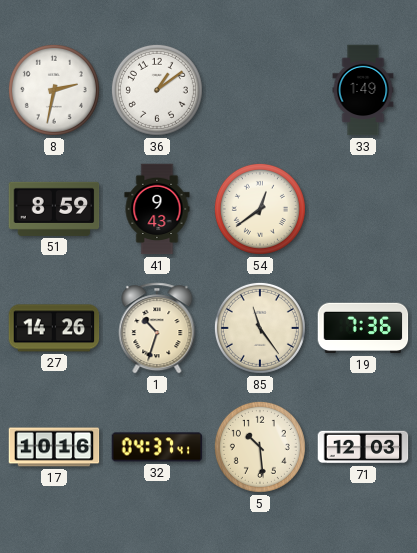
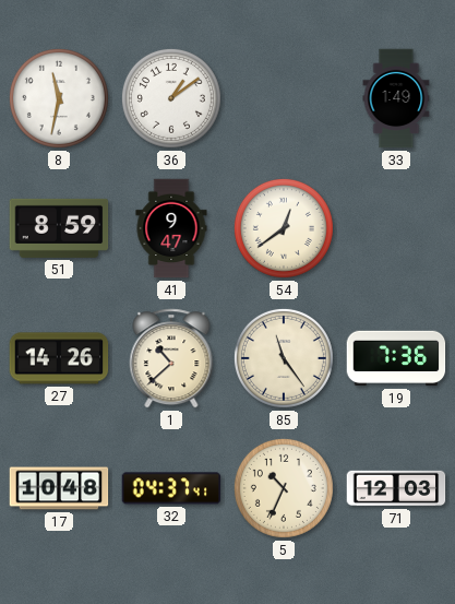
8: 2:32 -> 11:32
41: 9:43 -> 9:47
1: 10:33 -> 10:38
17: 10:16 -> 10:48
5: 10:29 -> 10:34
